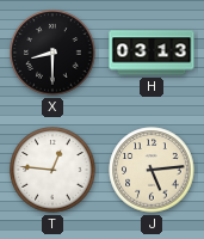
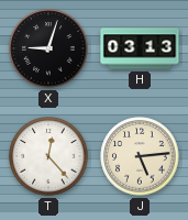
X: 8:30 -> 9:03
T: 12:46 -> 12:23
